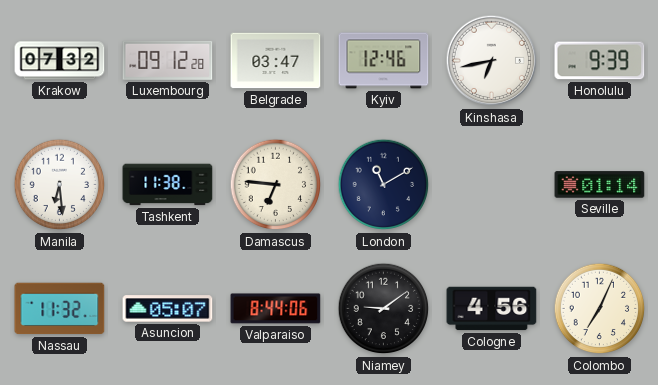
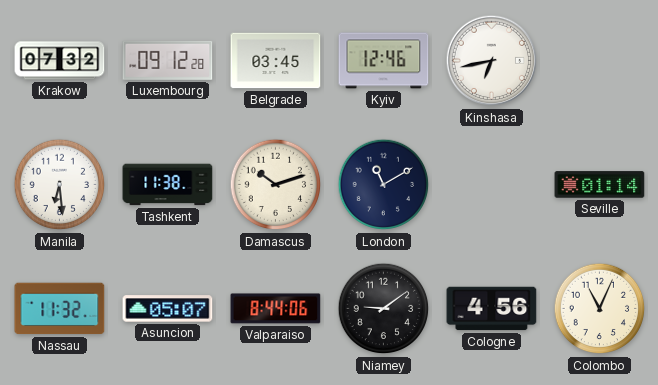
Belgrade: 03:47 -> 03:45
Honolulu: 9:39 -> none
Damascus: 6:46 -> 10:12
Colombo: 7:04 -> 11:04
